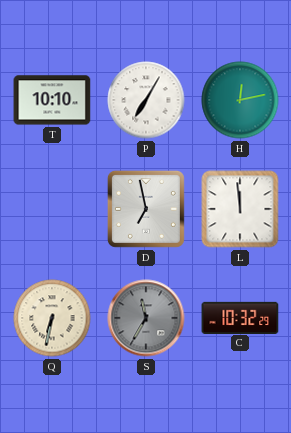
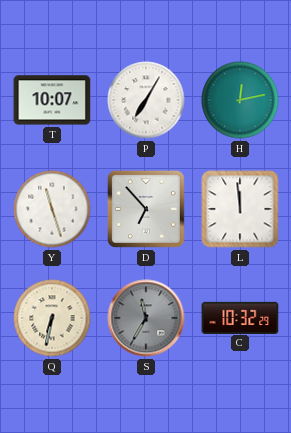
T: 10:10 -> 10:07
Y: none -> 11:27
D: 6:58 -> 6:53
